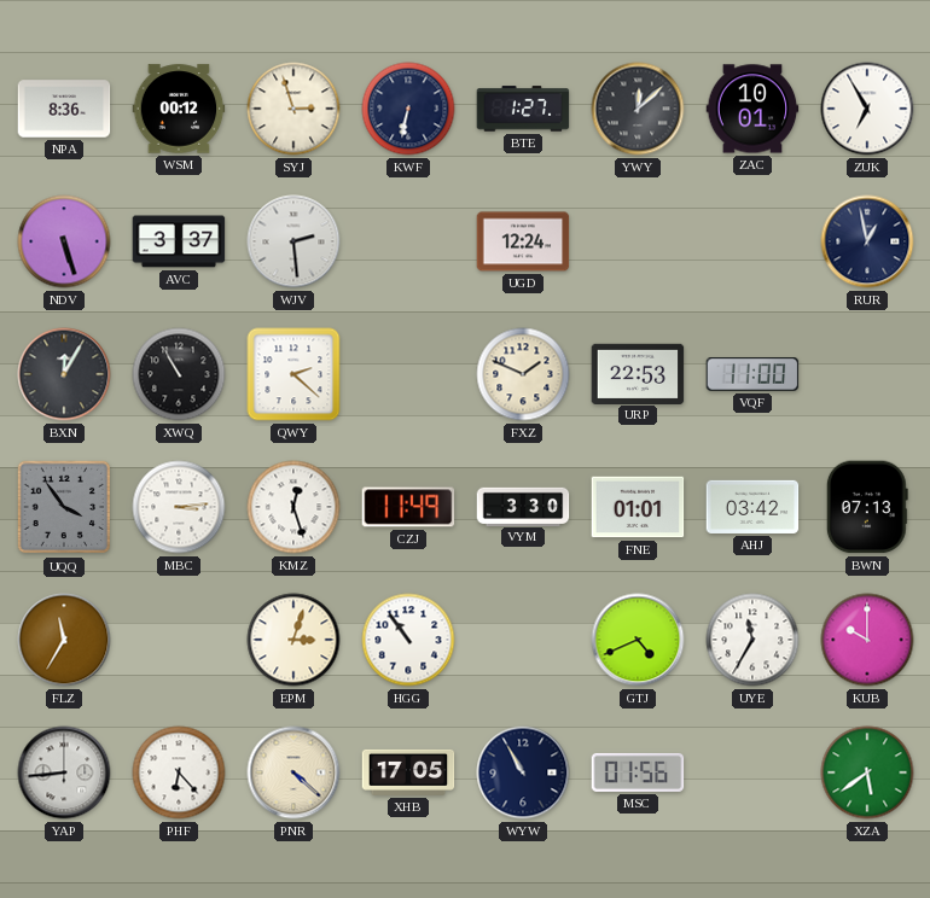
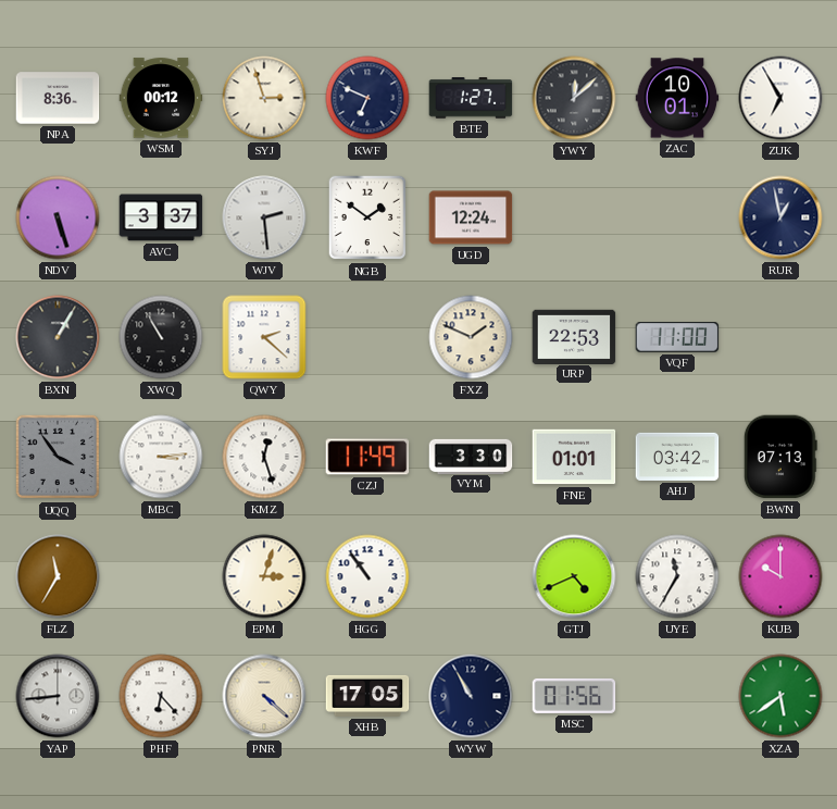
KWF: 6:32 -> 6:49
NGB: none -> 1:51
BXN: 12:05 -> 1:05
